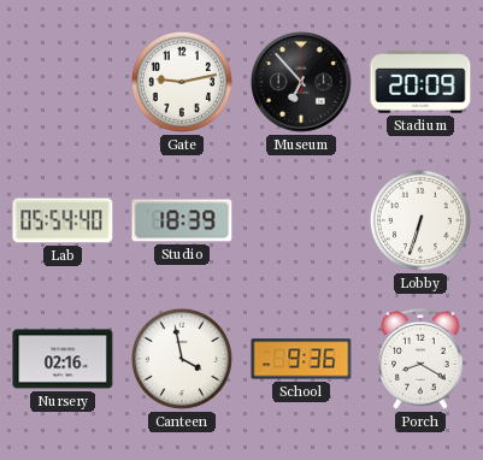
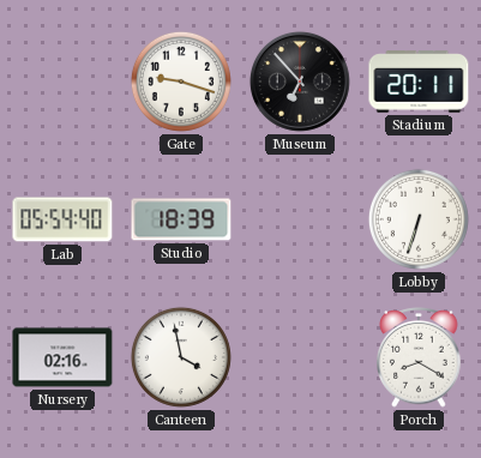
Gate: 9:13 -> 9:18
Stadium: 20:09 -> 20:11
School: 9:36 -> none
